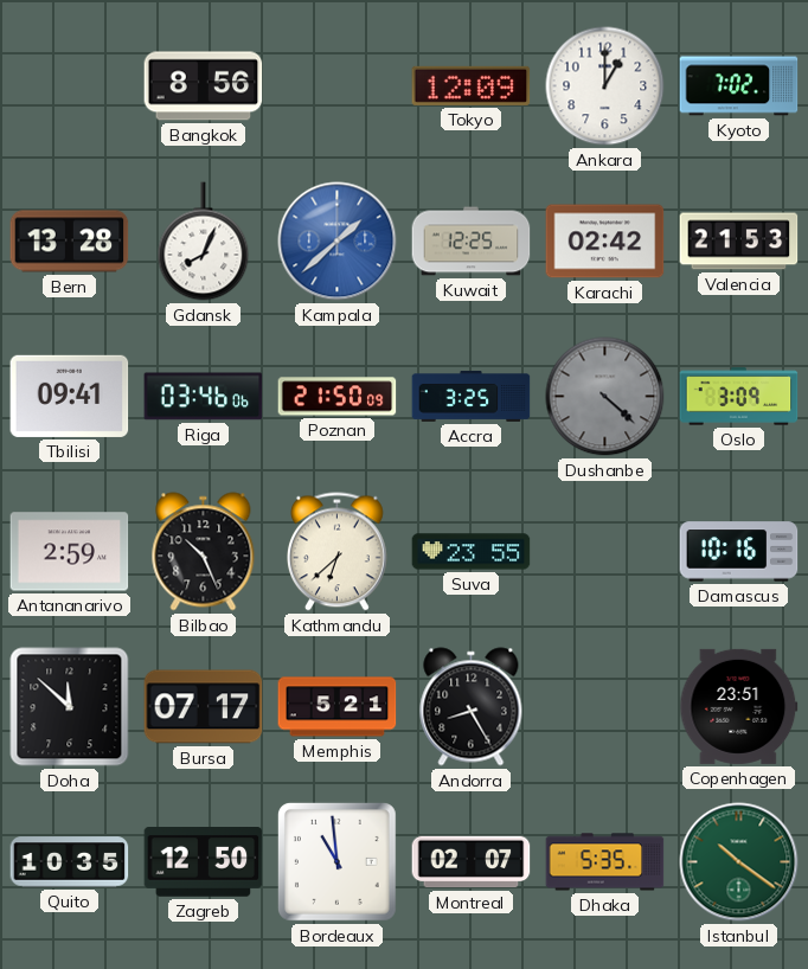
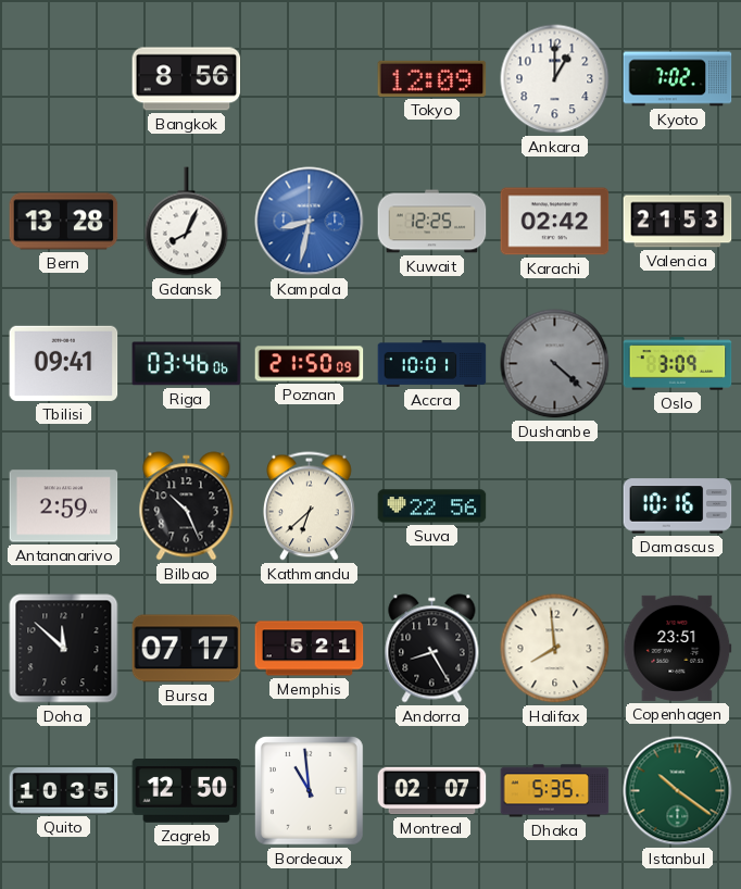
Kampala: 1:38 -> 8:32
Accra: 3:25 -> 10:01
Suva: 23:55 -> 22:56
Halifax: none -> 7:59
